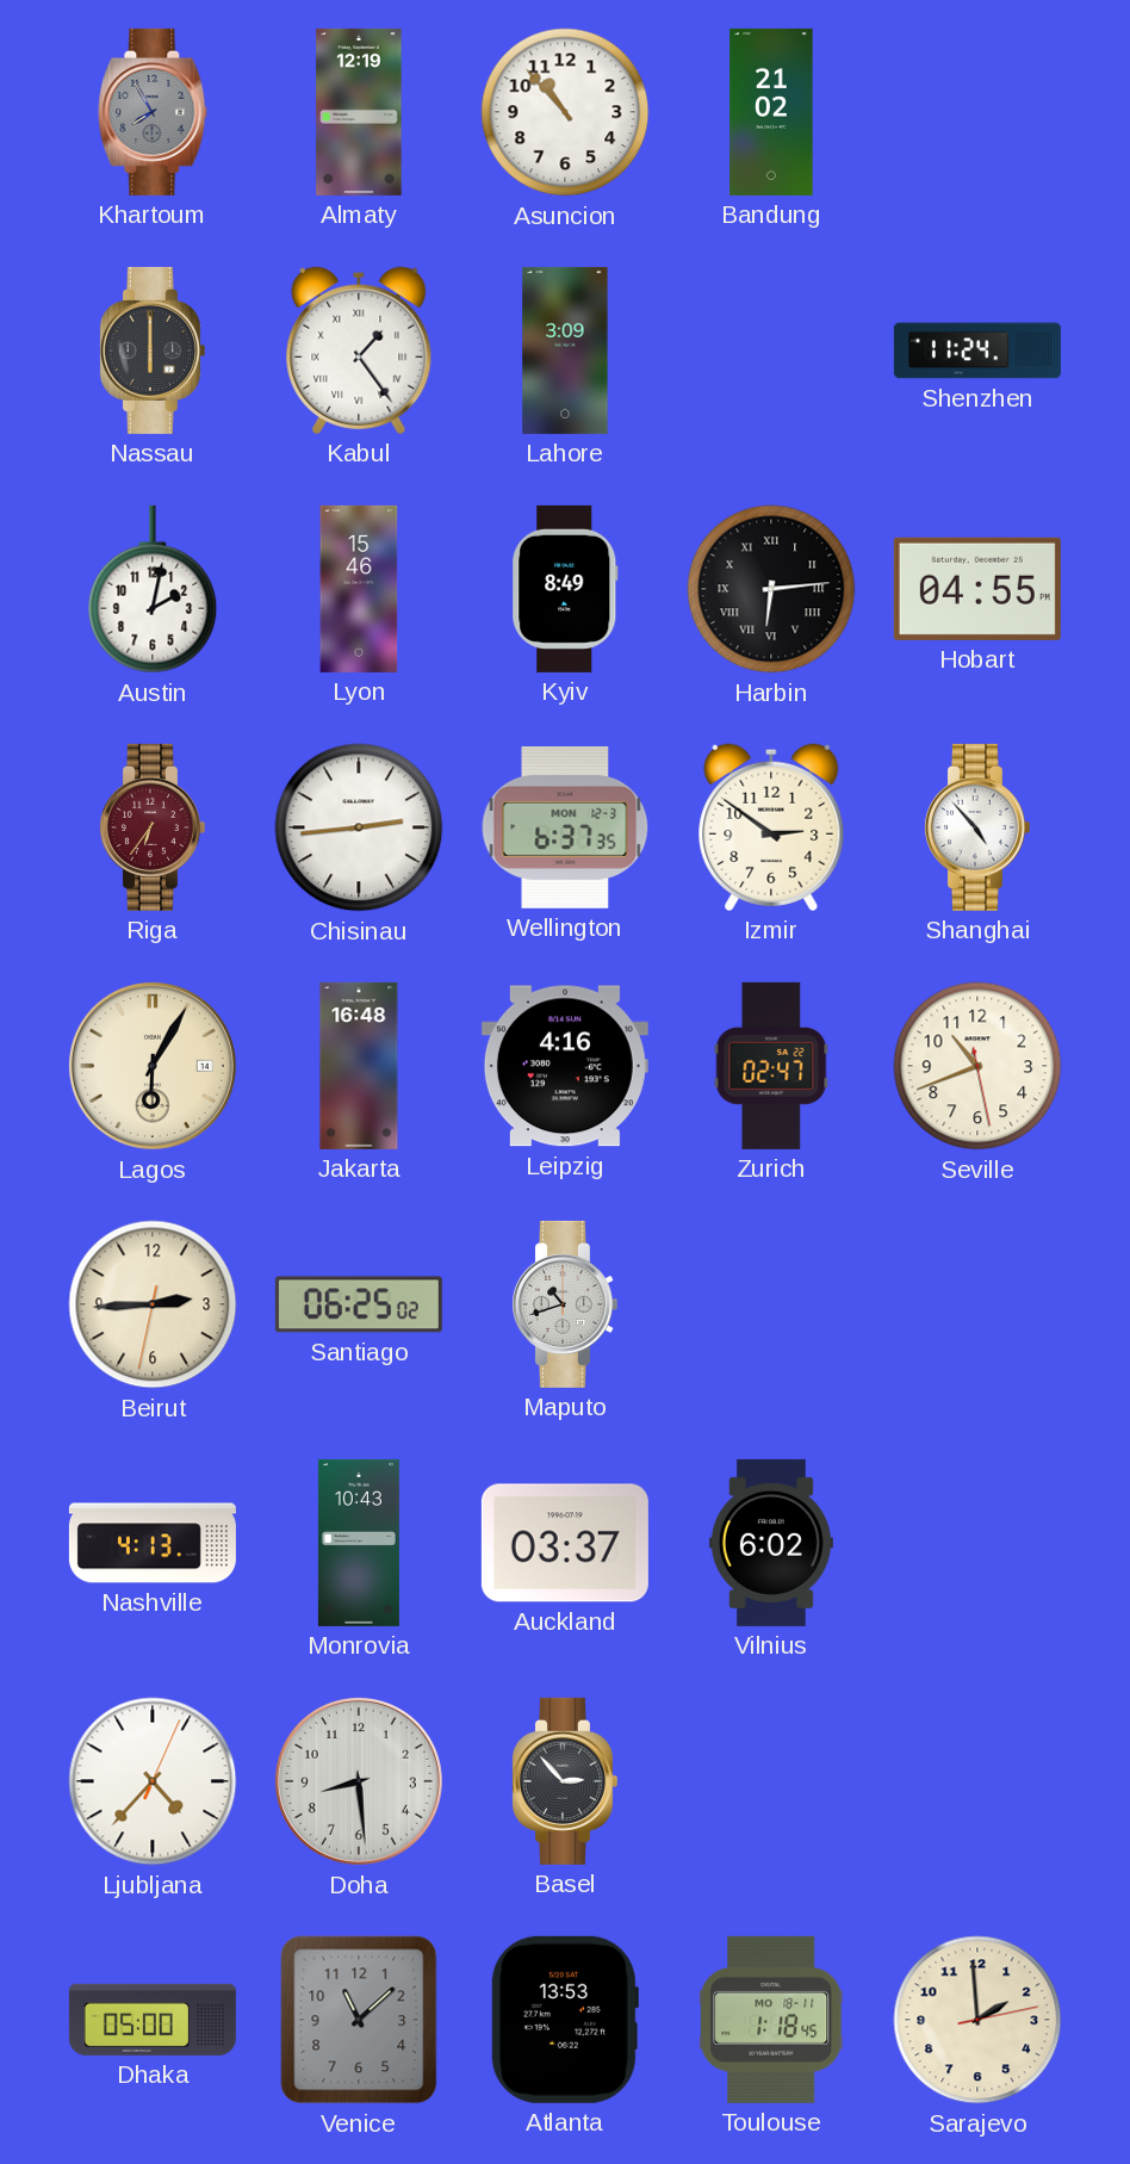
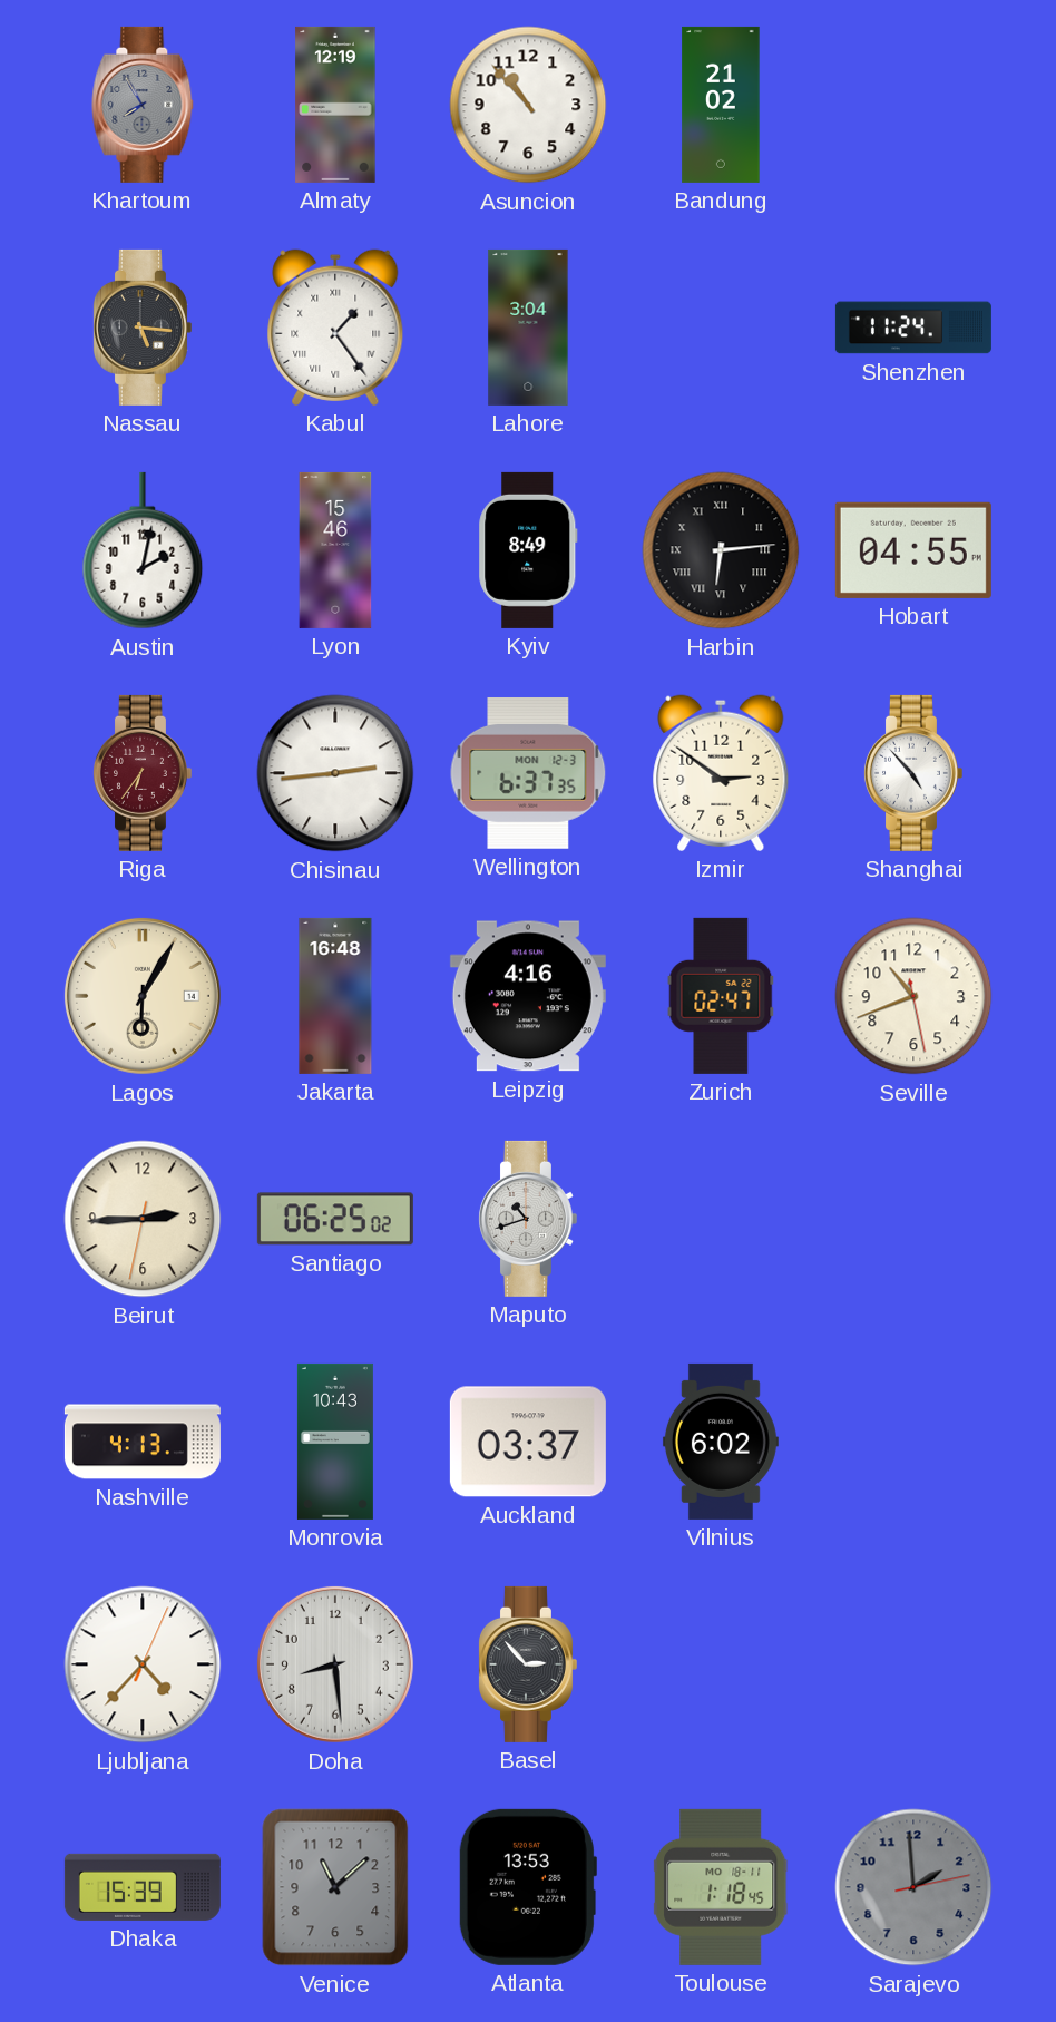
Nassau: 6:00 -> 5:16
Lahore: 3:09 -> 3:04
Dhaka: 05:00 -> 15:39
Sarajevo dial: cream -> grey
